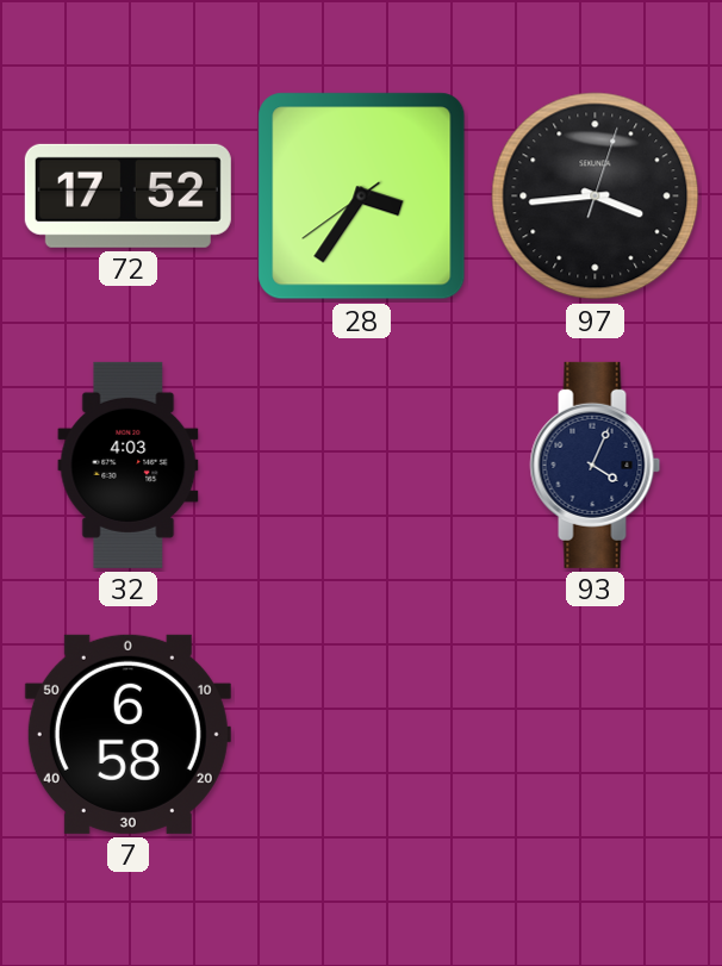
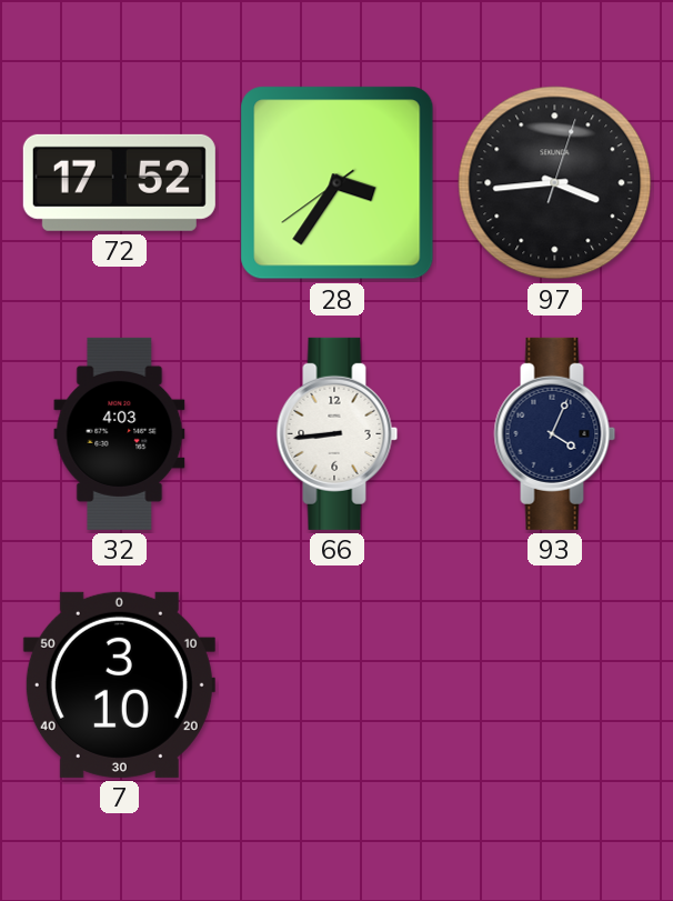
66: none -> 8:44
7: 6:58 -> 3:10
